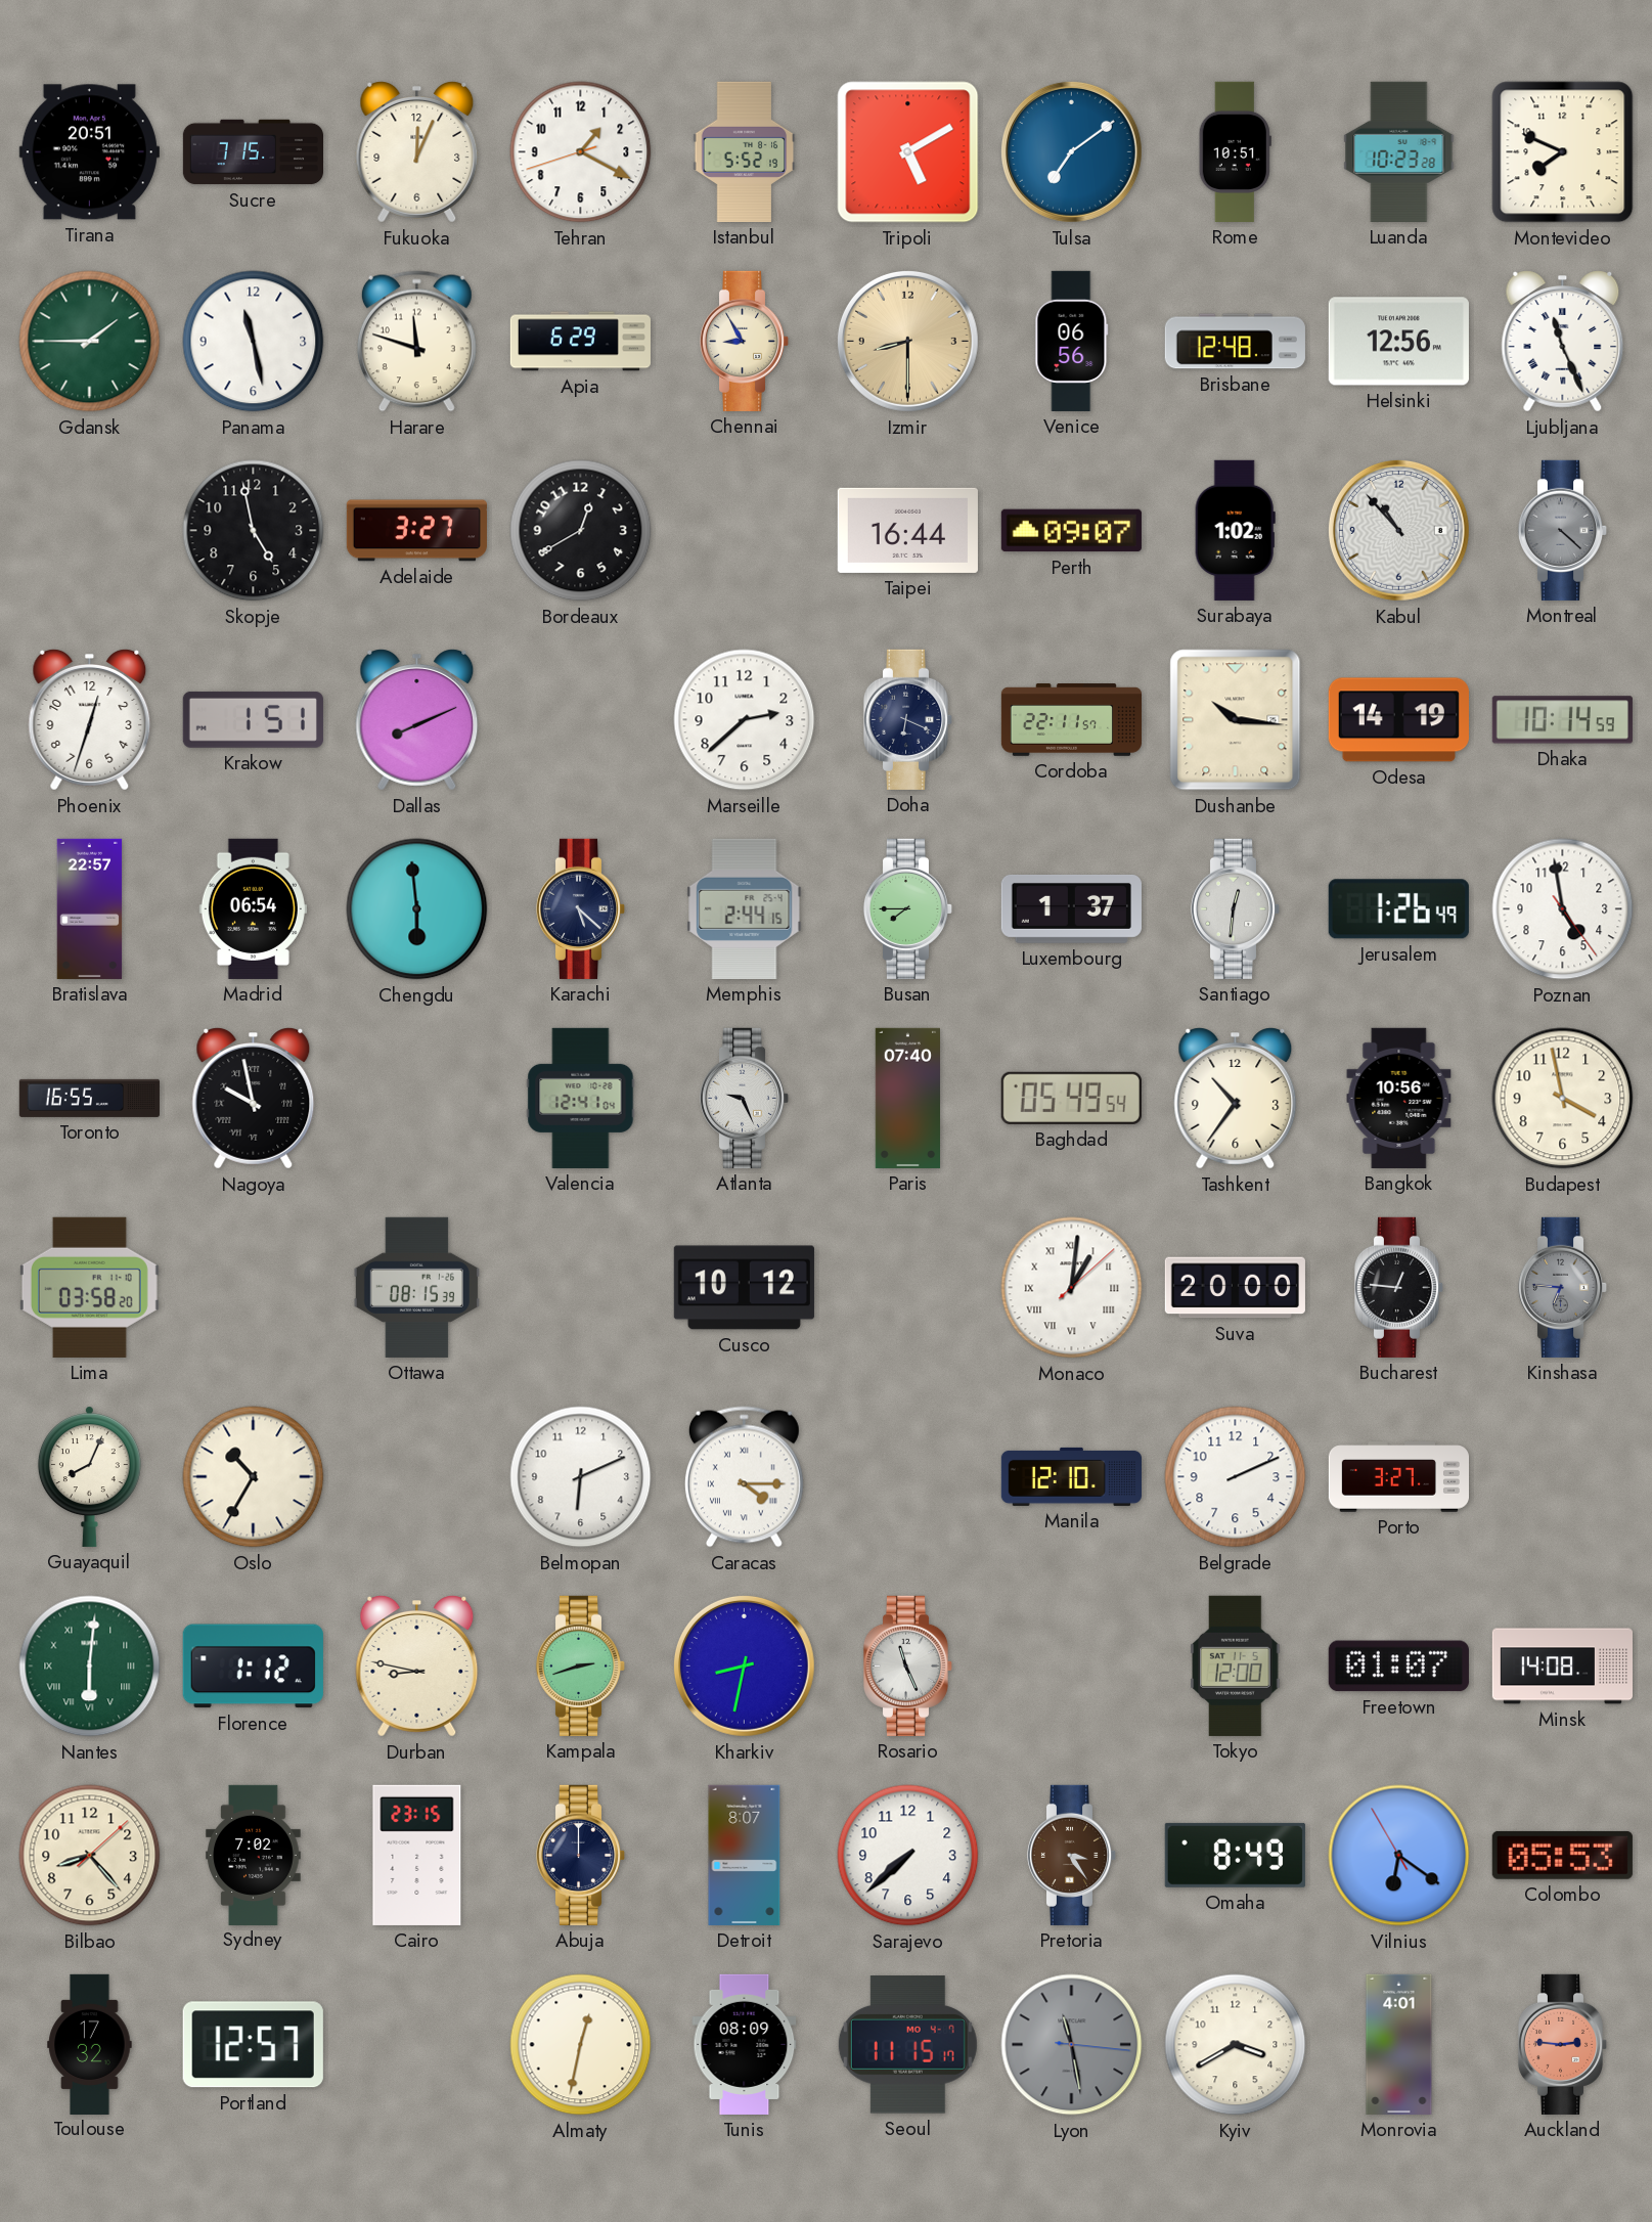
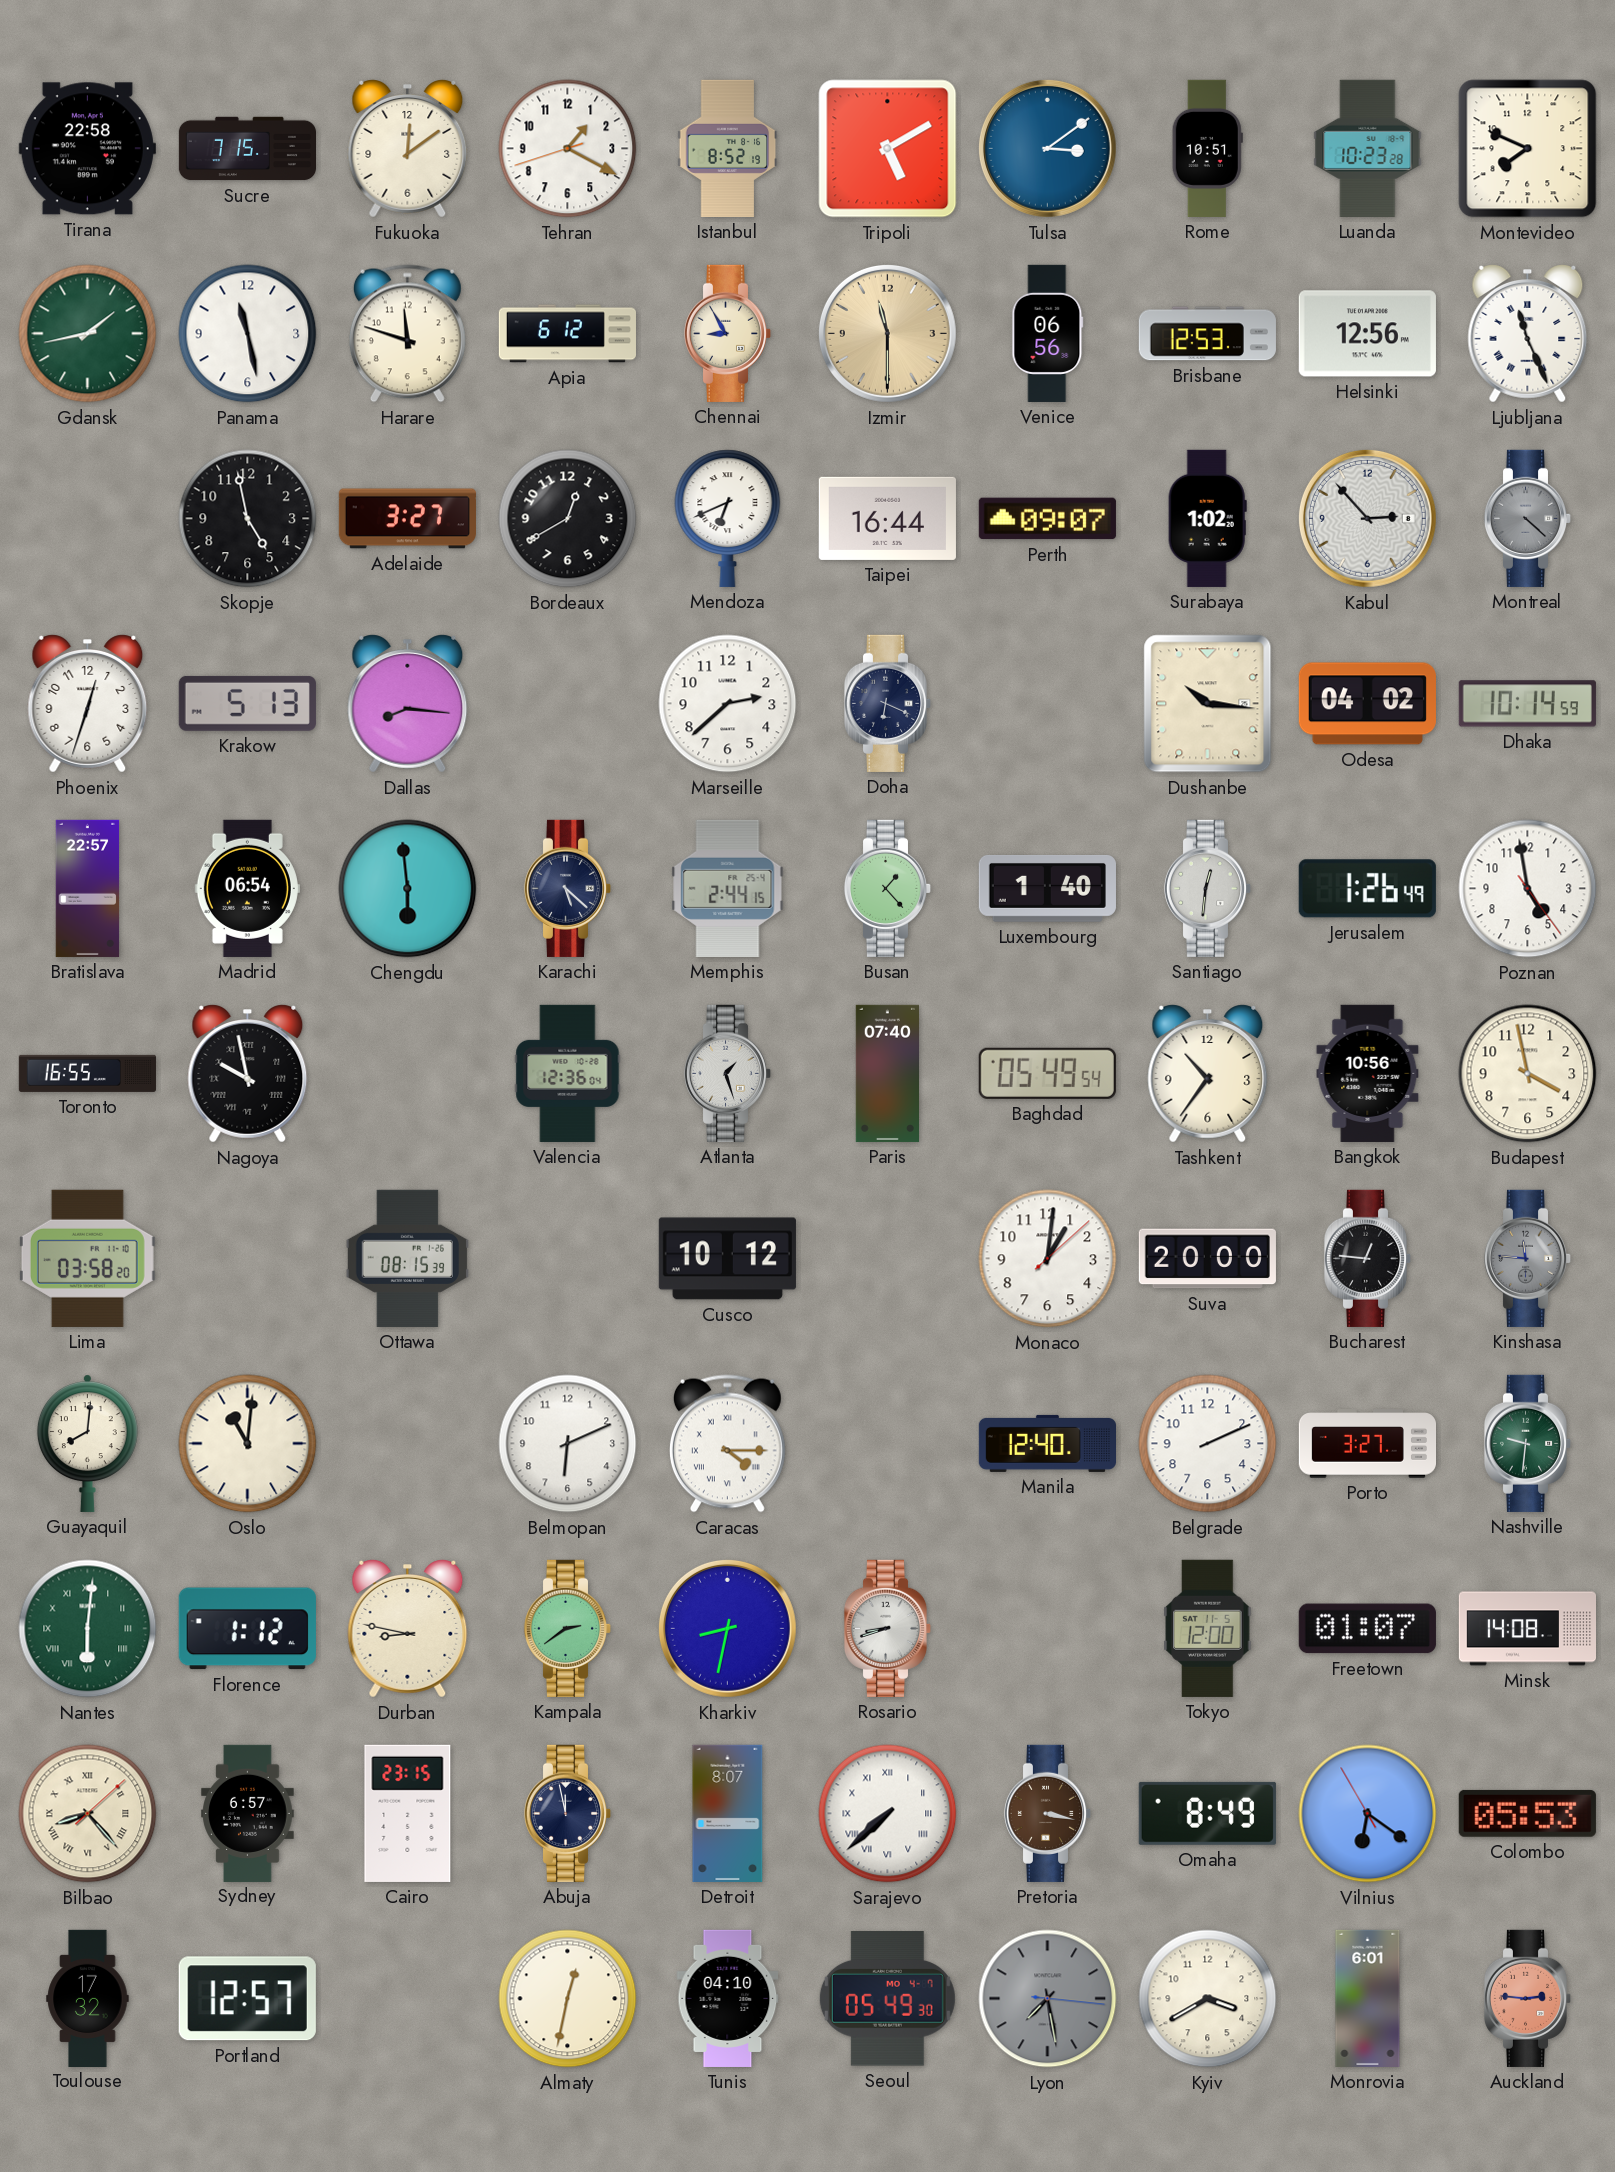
Tirana: 20:51 -> 22:58
Fukuoka: 12:04 -> 12:09
Istanbul: 5:52 -> 8:52
Tulsa: 7:09 -> 3:09
Gdansk: 1:45 -> 1:43
Apia: 6:29 -> 6:12
Izmir: 8:30 -> 11:30
Brisbane: 12:48 -> 12:53
Mendoza: none -> 6:41
Kabul: 10:53 -> 2:53
Krakow: 1:51 -> 5:13
Dallas: 8:11 -> 8:16
Cordoba: 22:11 -> none
Odesa: 14:19 -> 04:02
Busan: 7:45 -> 1:23
Luxembourg: 1:37 -> 1:40
Valencia: 12:41 -> 12:36
Atlanta: 9:26 -> 1:27
Monaco numerals: Roman -> Arabic
Kinshasa: 6:46 -> 11:46
Guayaquil: 8:04 -> 8:01
Oslo: 10:35 -> 11:01
Manila: 12:10 -> 12:40
Nashville: none -> 9:31
Kampala: 2:42 -> 2:39
Rosario: 11:26 -> 8:42
Bilbao numerals: Arabic -> Roman
Sydney: 7:02 -> 6:57
Abuja: 12:00 -> 11:58
Sarajevo numerals: Arabic -> Roman
Pretoria: 3:24 -> 3:17
Tunis: 08:09 -> 04:10
Seoul: 11:15 -> 05:49
Lyon: 11:28 -> 7:28
Monrovia: 4:01 -> 6:01
